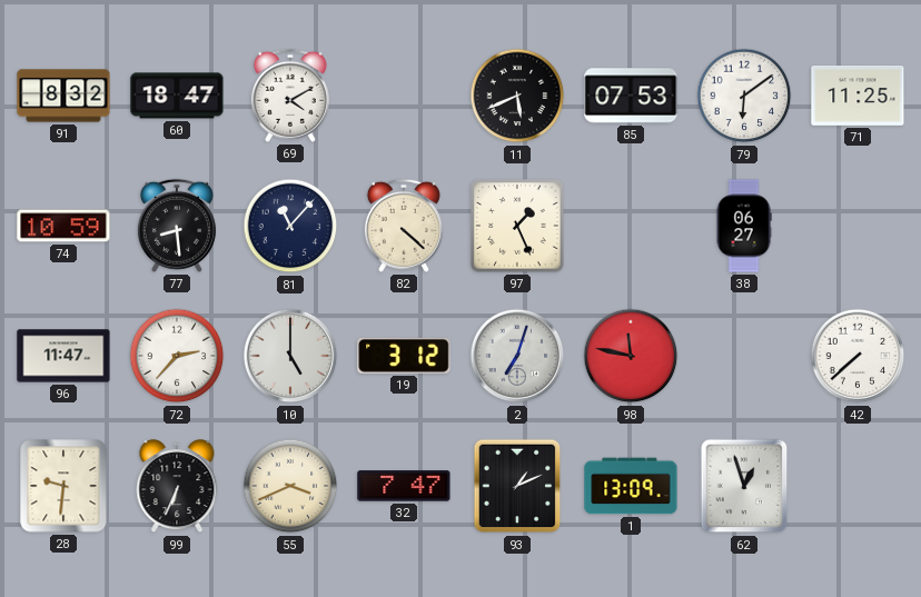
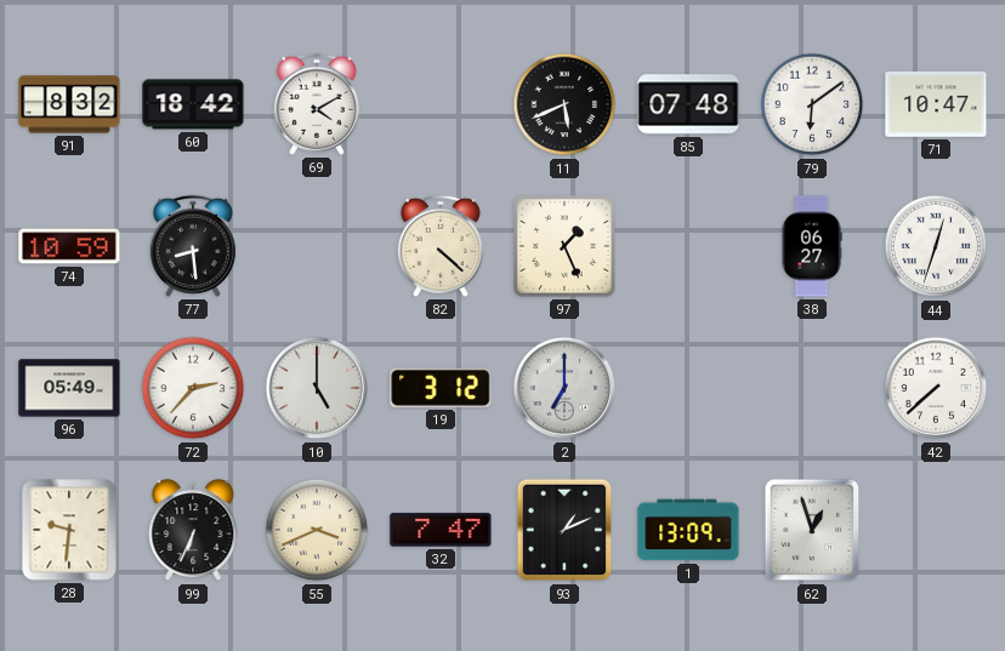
60: 18:47 -> 18:42
85: 07:53 -> 07:48
71: 11:25 -> 10:47
81: 11:07 -> none
44: none -> 12:33
96: 11:47 -> 05:49
2: 7:03 -> 7:00
98: 11:47 -> none
